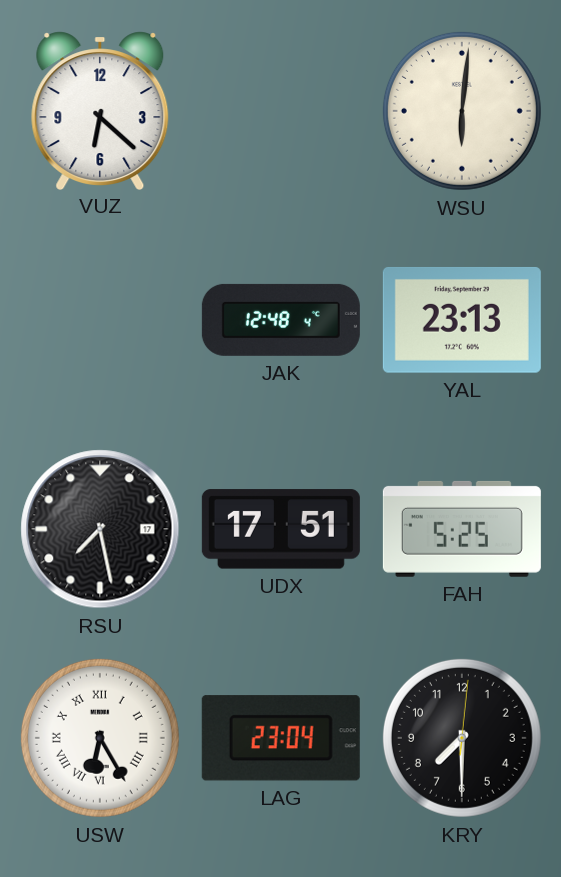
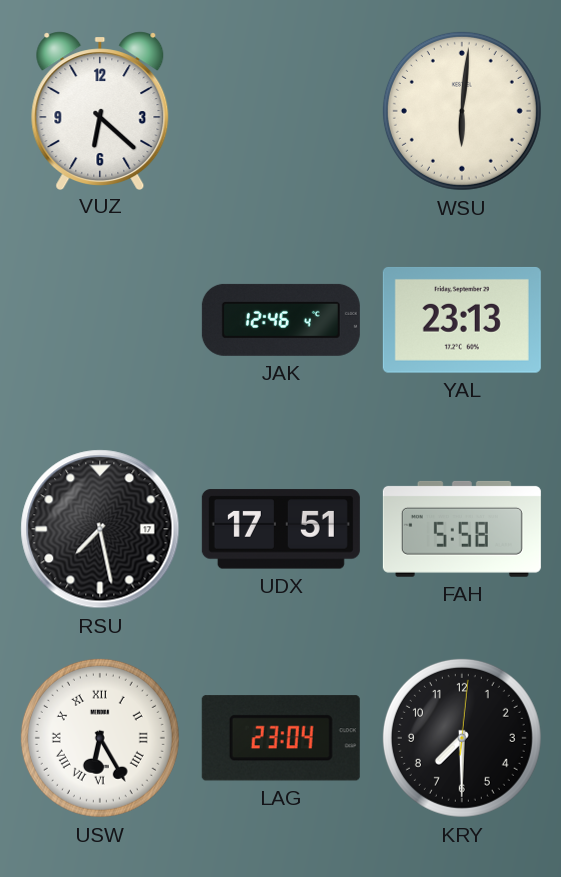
JAK: 12:48 -> 12:46
FAH: 5:25 -> 5:58
